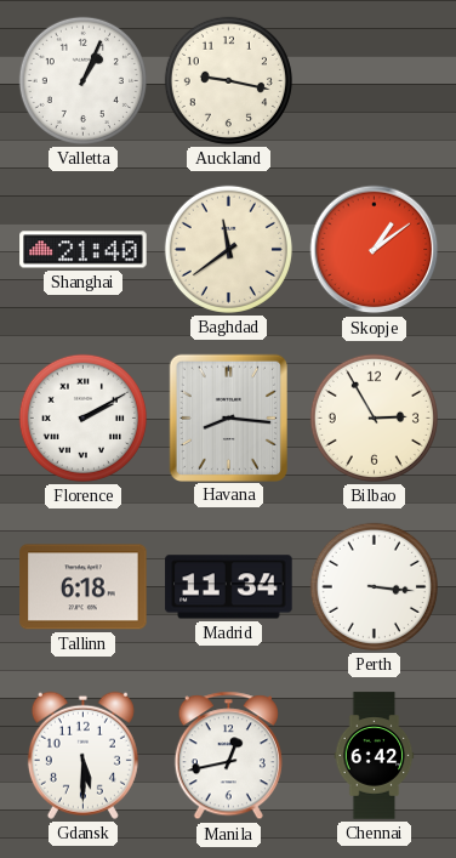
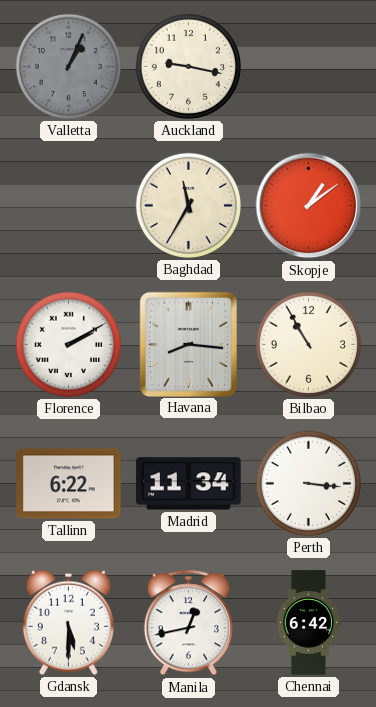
Valletta dial: white -> grey
Shanghai: 21:40 -> none
Baghdad: 11:39 -> 11:35
Bilbao: 2:55 -> 10:55
Tallinn: 6:18 -> 6:22
